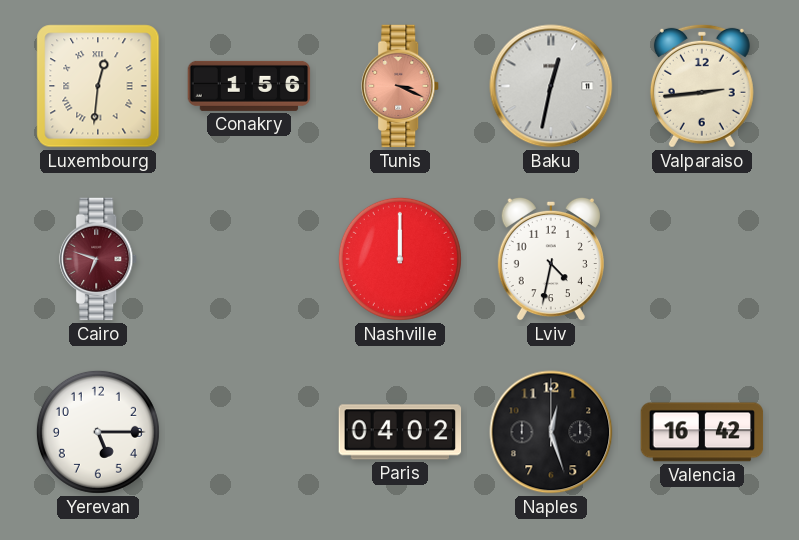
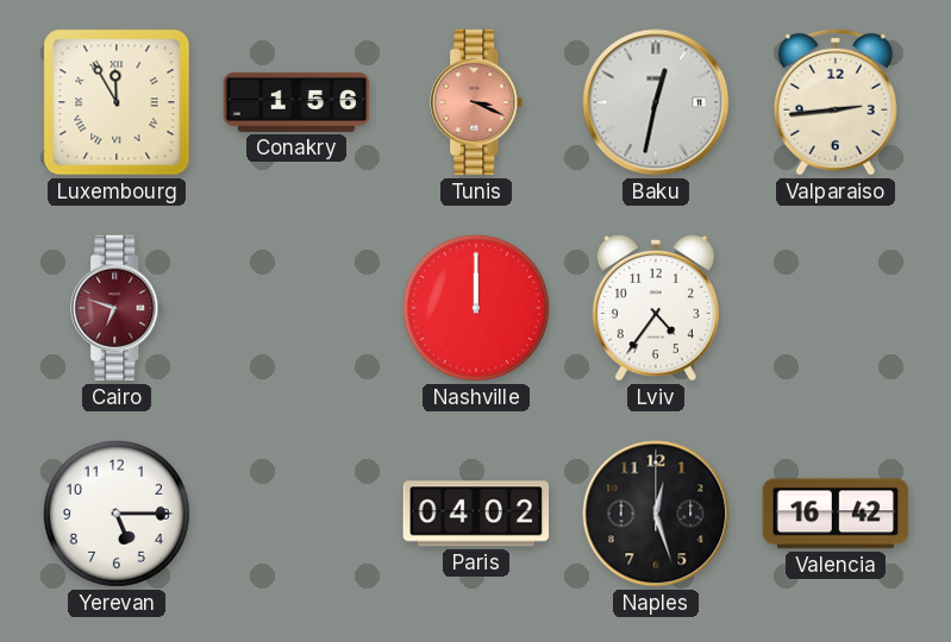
Luxembourg: 12:31 -> 11:55
Lviv: 4:32 -> 4:36
